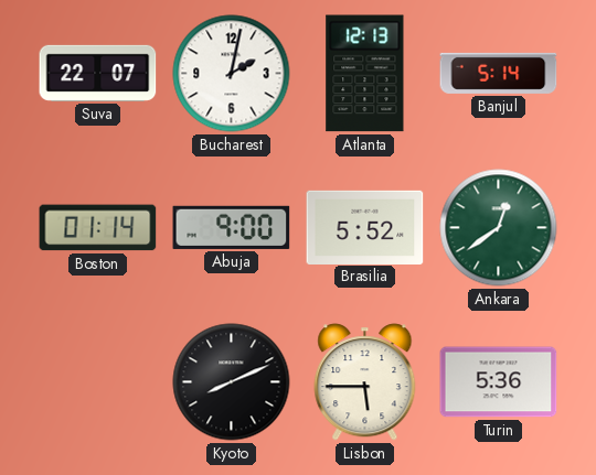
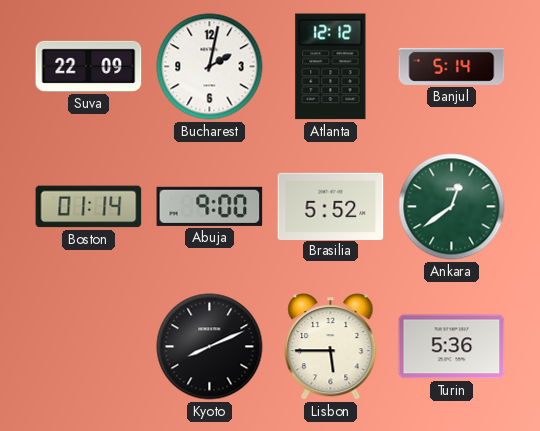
Suva: 22:07 -> 22:09
Atlanta: 12:13 -> 12:12
